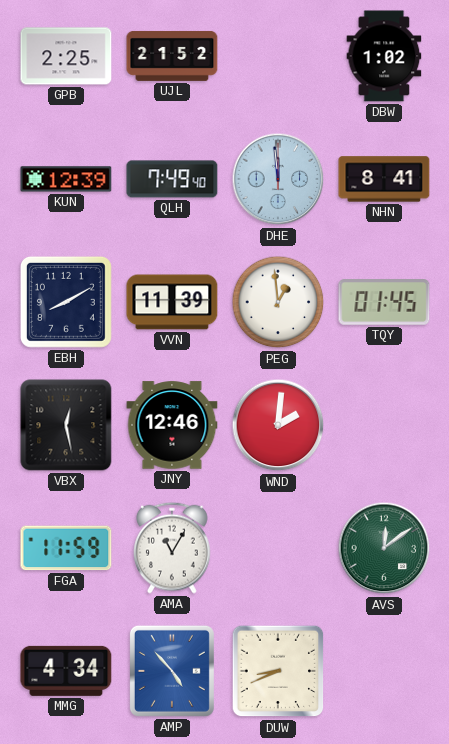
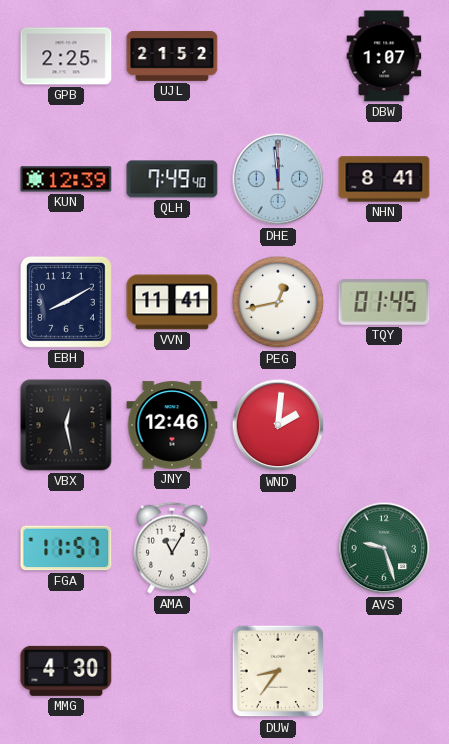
DBW: 1:02 -> 1:07
VVN: 11:39 -> 11:41
PEG: 12:59 -> 12:43
FGA: 11:59 -> 11:57
AVS: 12:09 -> 9:27
MMG: 4:34 -> 4:30
AMP: 4:53 -> none
DUW: 8:41 -> 8:36
